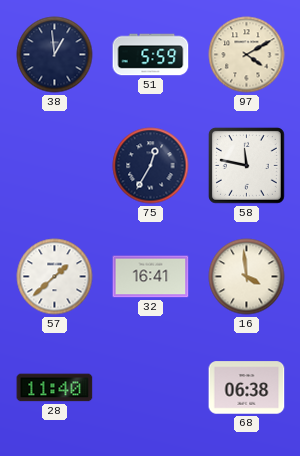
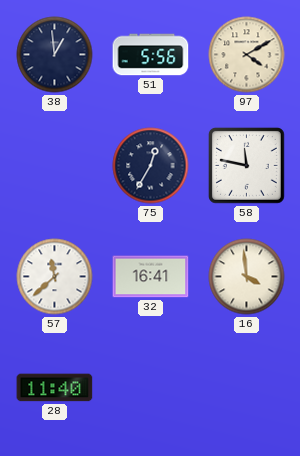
51: 5:59 -> 5:56
57: 1:38 -> 11:38
68: 06:38 -> none
